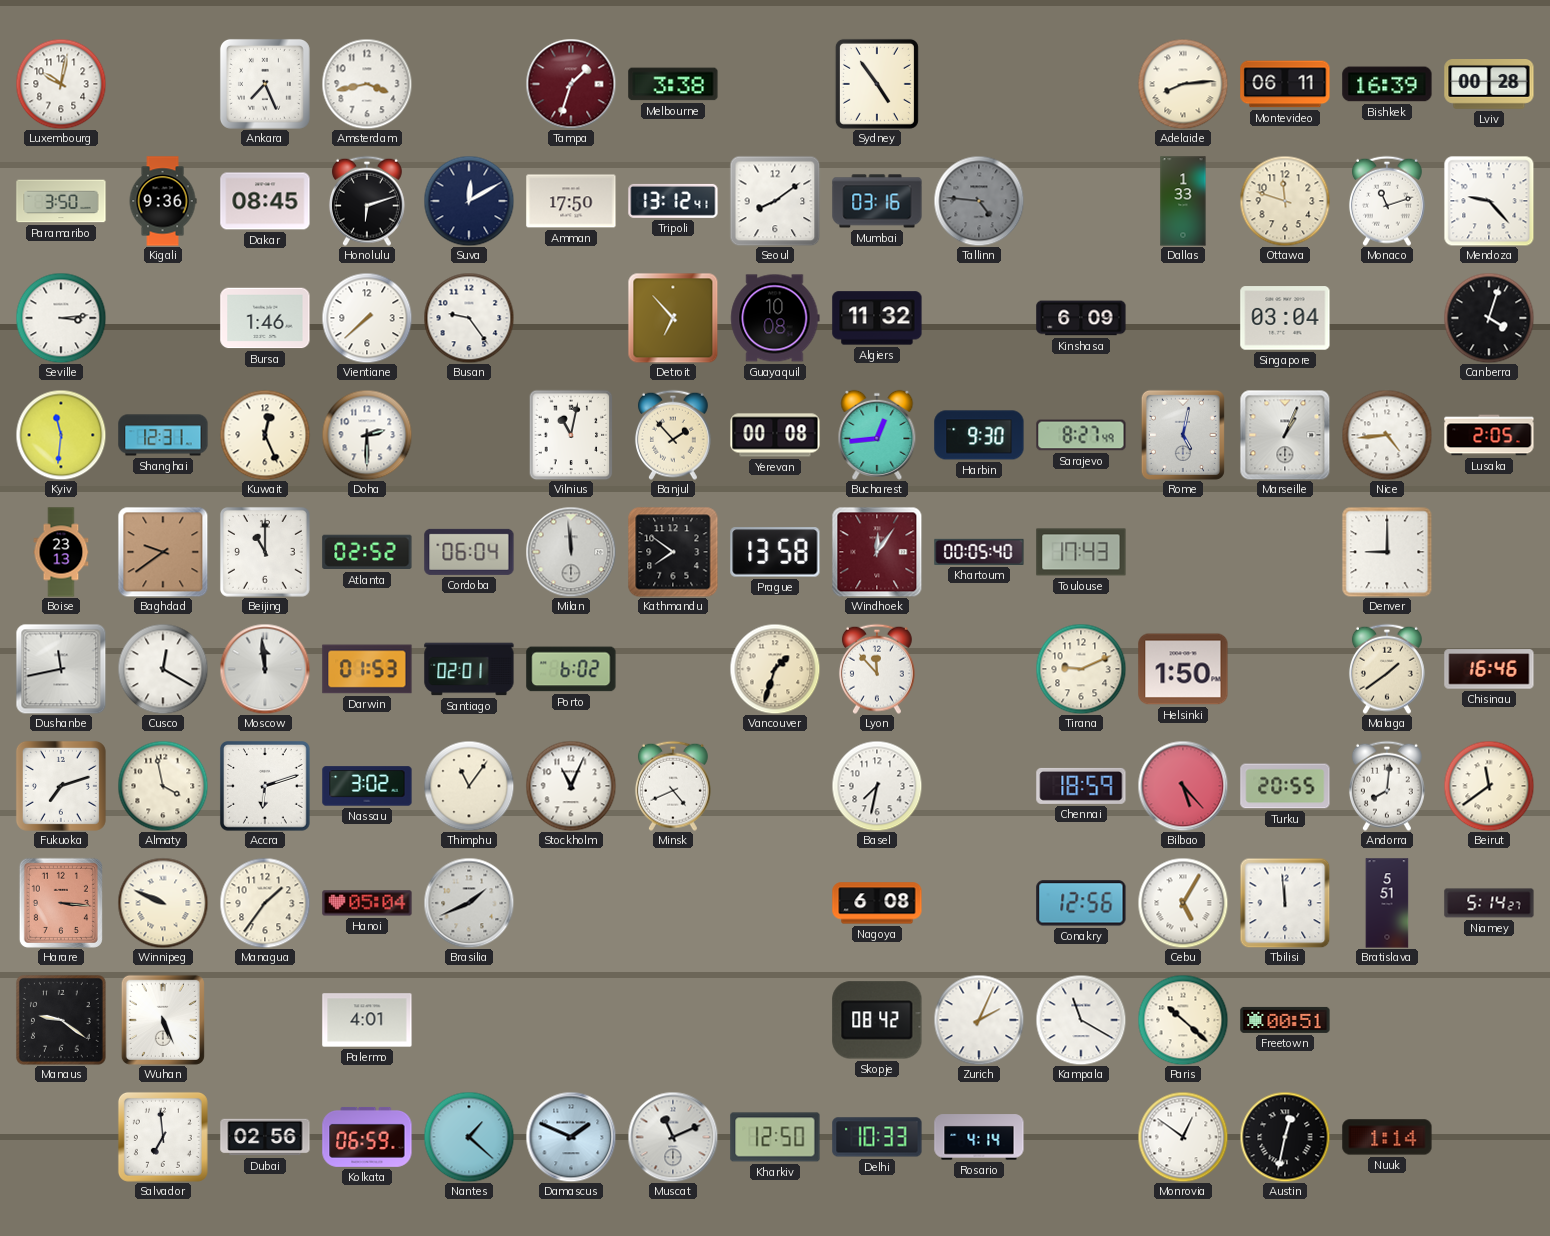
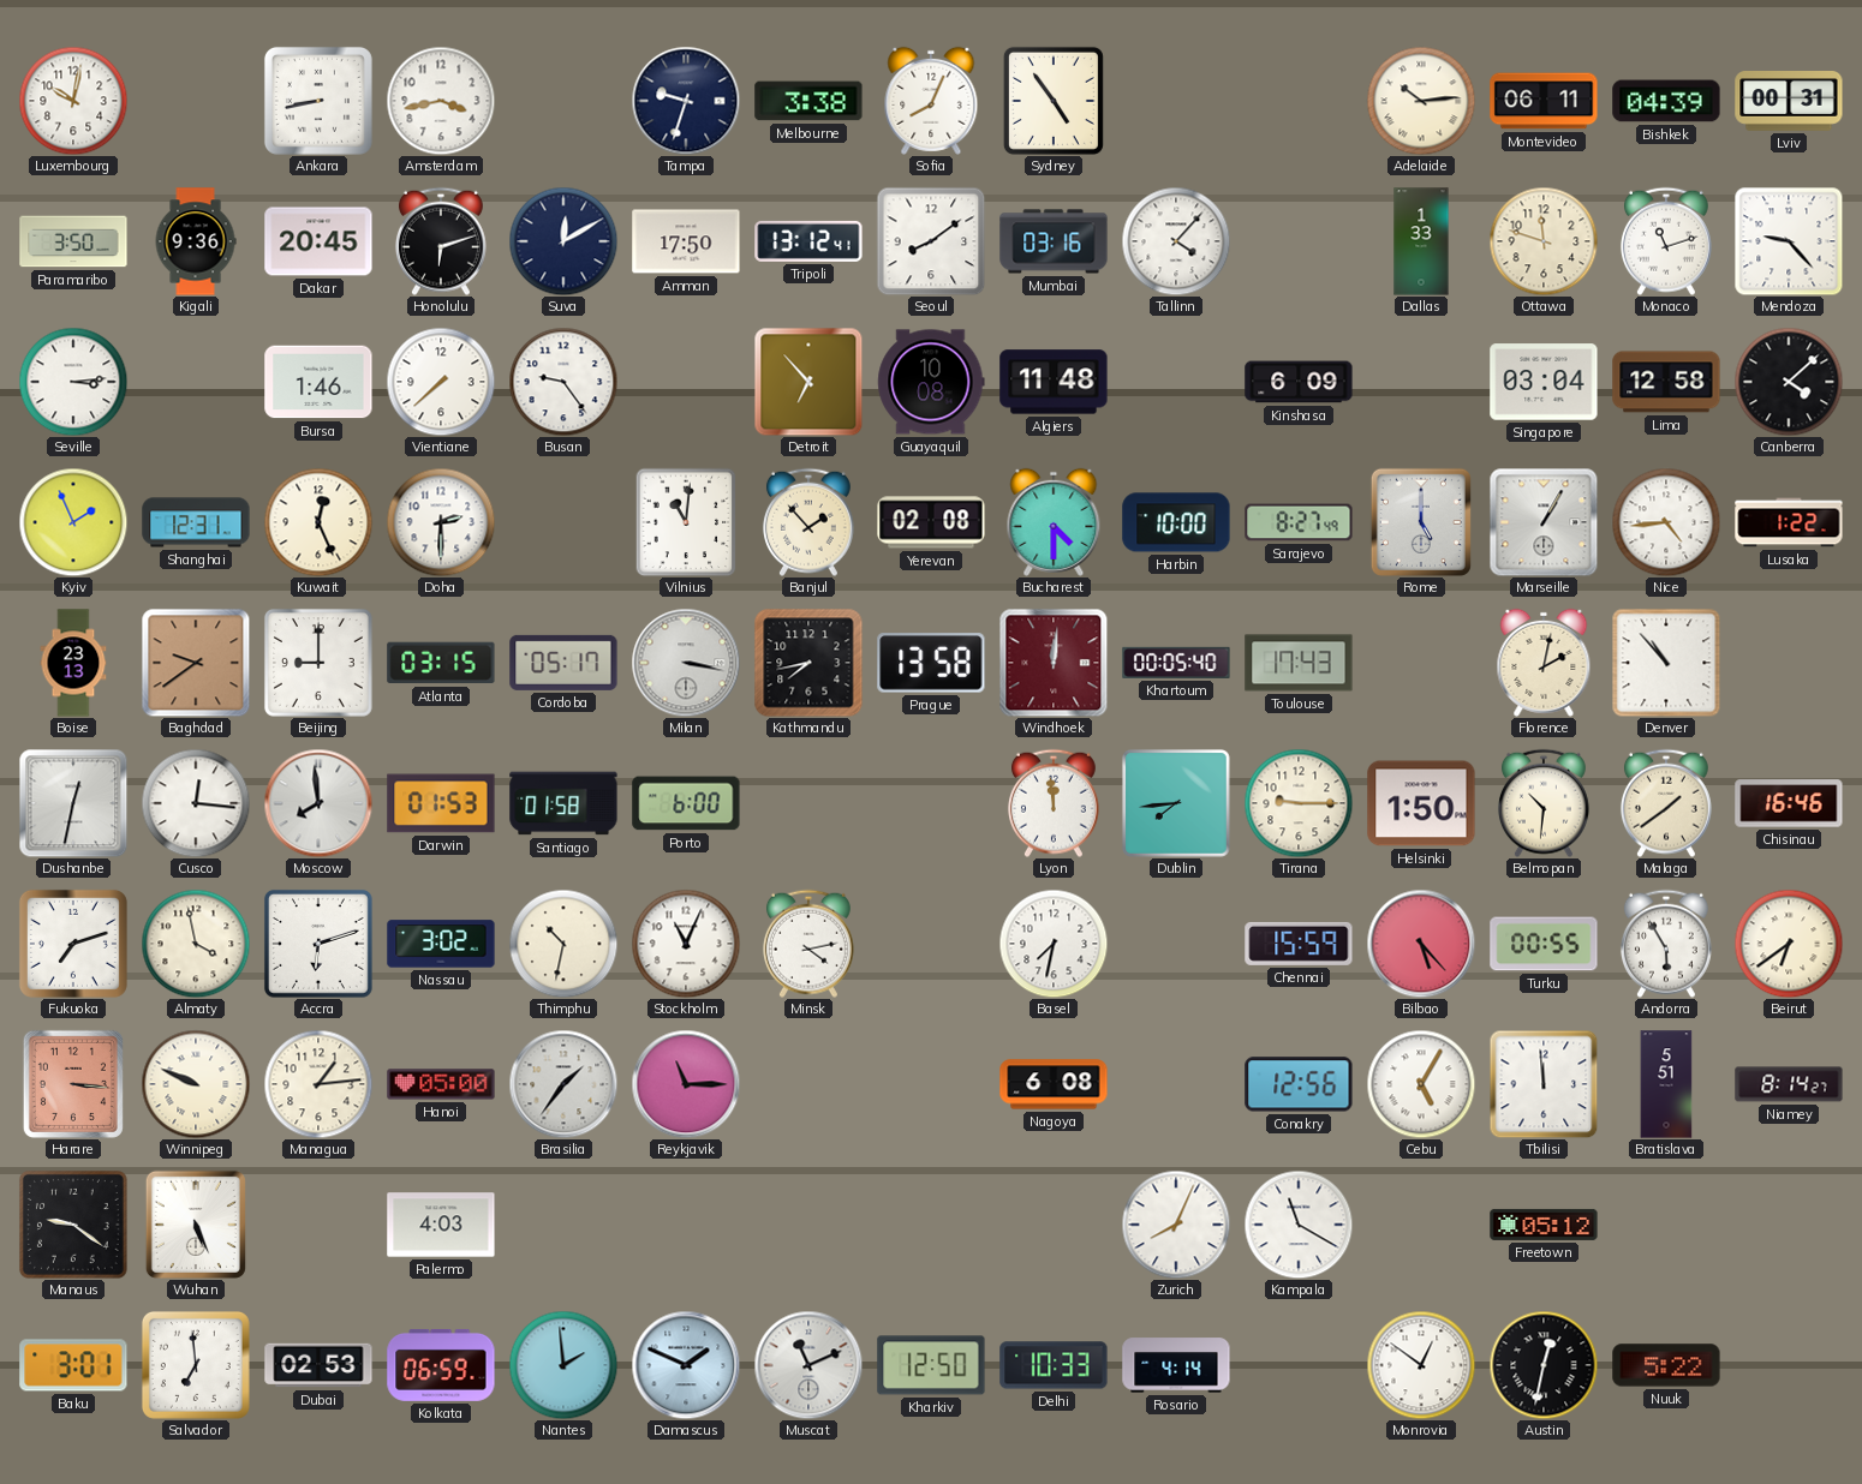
Ankara: 7:26 -> 8:43
Tampa: 1:33 -> 9:33
Tampa dial: burgundy -> navy
Sofia: none -> 8:04
Adelaide: 8:14 -> 10:14
Bishkek: 16:39 -> 04:39
Lviv: 00:28 -> 00:31
Dakar: 08:45 -> 20:45
Tallinn: 4:46 -> 4:07
Tallinn dial: grey -> white
Algiers: 11:32 -> 11:48
Lima: none -> 12:58
Canberra: 4:03 -> 4:08
Kyiv: 11:31 -> 1:56
Vilnius: 11:02 -> 11:01
Yerevan: 00:08 -> 02:08
Bucharest: 12:44 -> 4:30
Harbin: 9:30 -> 10:00
Rome: 5:02 -> 5:00
Marseille: 1:04 -> 1:05
Lusaka: 2:05 -> 1:22
Beijing: 11:00 -> 9:00
Atlanta: 02:52 -> 03:15
Cordoba: 06:04 -> 05:17
Milan: 11:59 -> 3:17
Kathmandu: 7:51 -> 7:43
Windhoek: 12:06 -> 12:01
Florence: none -> 2:02
Denver: 9:00 -> 10:53
Dushanbe: 11:43 -> 12:32
Cusco: 12:20 -> 12:16
Moscow: 11:59 -> 7:59
Santiago: 02:01 -> 01:58
Porto: 6:02 -> 6:00
Vancouver: 1:33 -> none
Lyon: 11:53 -> 11:59
Dublin: none -> 7:44
Tirana: 9:11 -> 9:15
Belmopan: none -> 10:31
Thimphu: 11:06 -> 10:32
Minsk: 4:41 -> 4:13
Chennai: 18:59 -> 15:59
Turku: 20:55 -> 00:55
Andorra: 8:01 -> 5:55
Beirut: 11:39 -> 6:39
Managua: 1:36 -> 1:14
Hanoi: 05:04 -> 05:00
Brasilia: 1:41 -> 1:36
Reykjavik: none -> 11:15
Niamey: 5:14 -> 8:14
Palermo: 4:01 -> 4:03
Skopje: 08:42 -> none
Zurich: 2:04 -> 8:04
Paris: 10:22 -> none
Freetown: 00:51 -> 05:12
Baku: none -> 3:01
Dubai: 02:56 -> 02:53
Nantes: 1:22 -> 1:59
Nuuk: 1:14 -> 5:22
